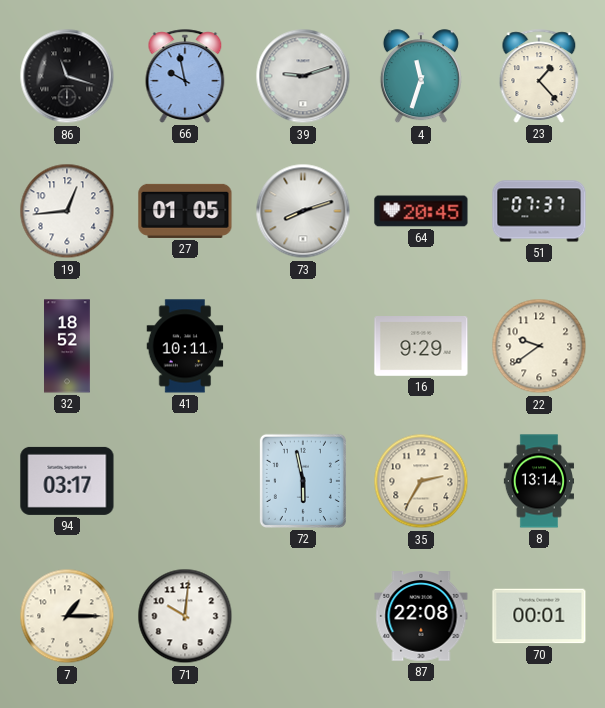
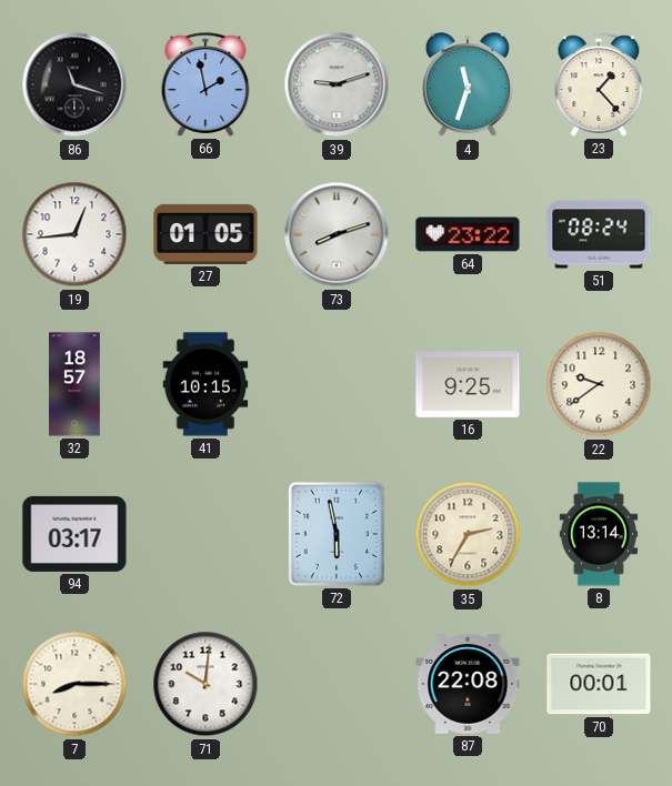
66: 9:58 -> 1:58
64: 20:45 -> 23:22
51: 07:37 -> 08:24
32: 18:52 -> 18:57
41: 10:11 -> 10:15
16: 9:29 -> 9:25
7: 1:15 -> 8:15
